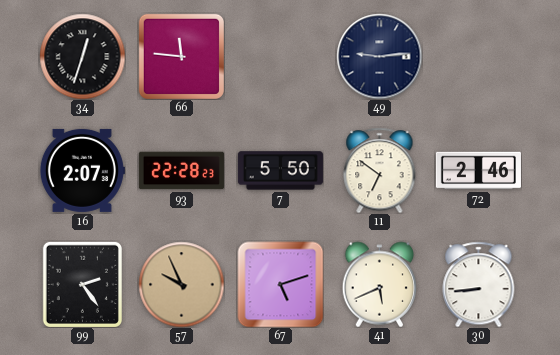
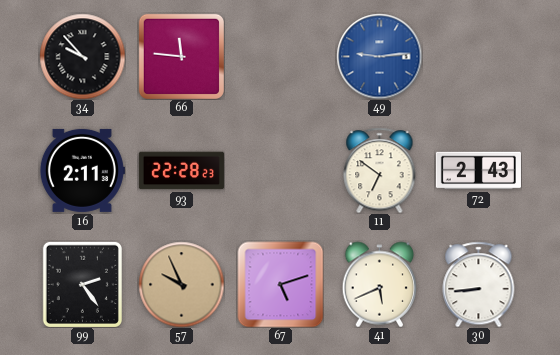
34: 12:33 -> 9:53
49 dial: navy -> blue
16: 2:07 -> 2:11
7: 5:50 -> none
72: 2:46 -> 2:43
